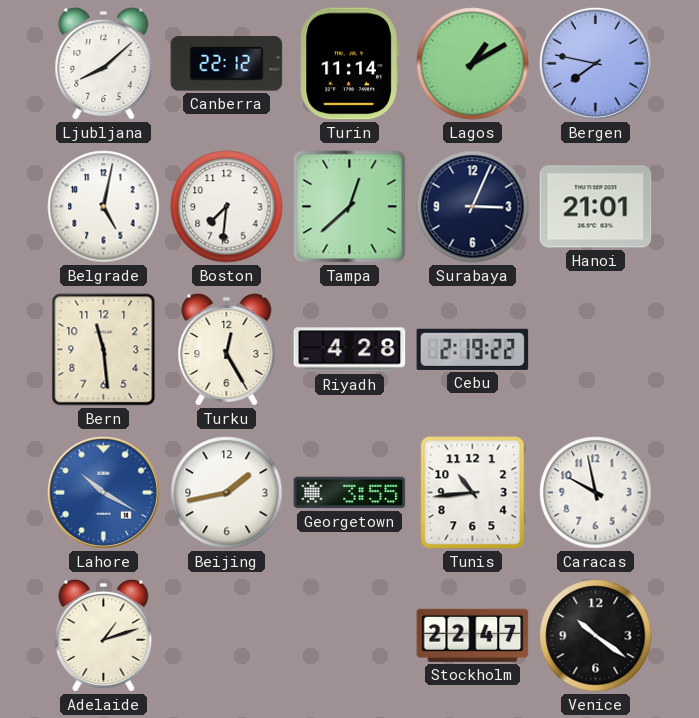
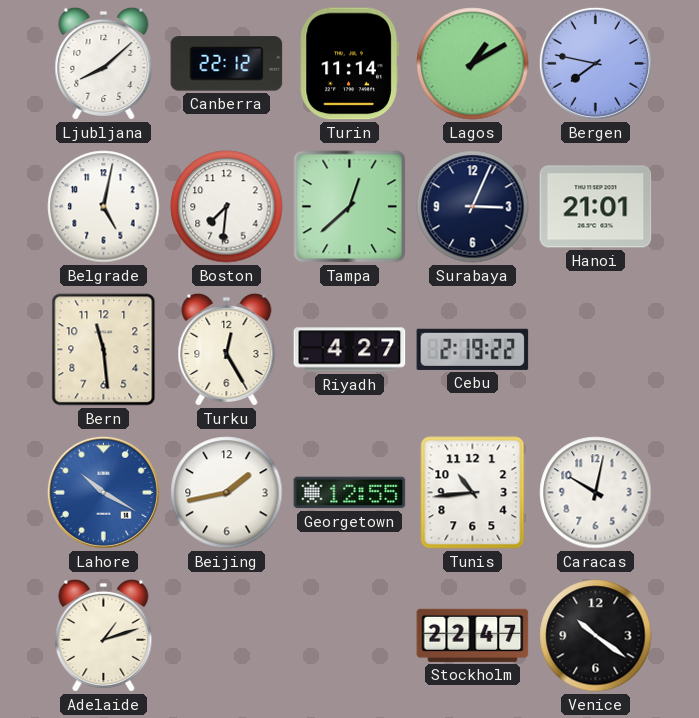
Riyadh: 4:28 -> 4:27
Georgetown: 3:55 -> 12:55
Caracas: 9:58 -> 10:02
